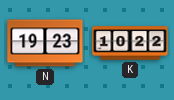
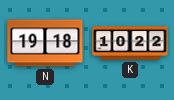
N: 19:23 -> 19:18
